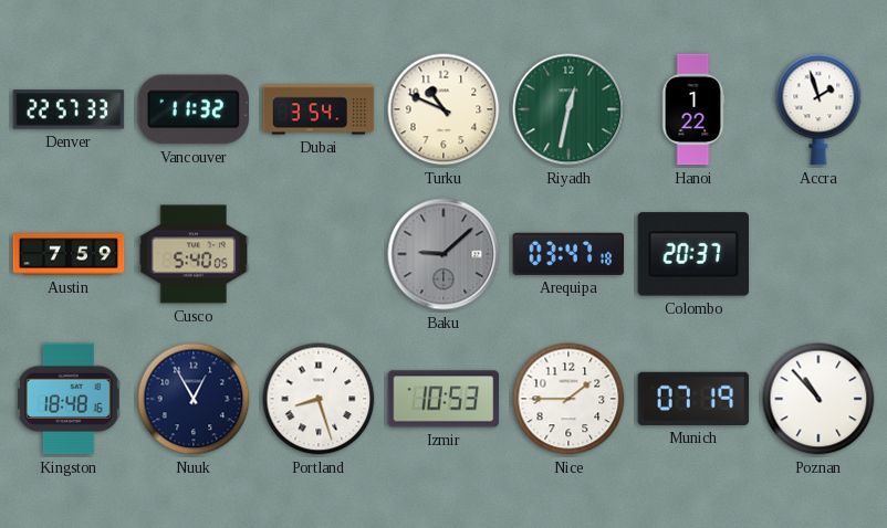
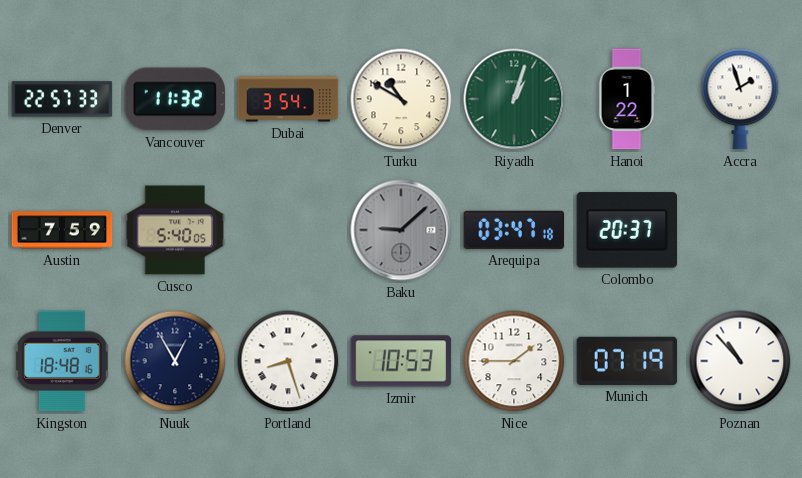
Turku: 10:49 -> 10:50
Riyadh: 12:32 -> 1:03
